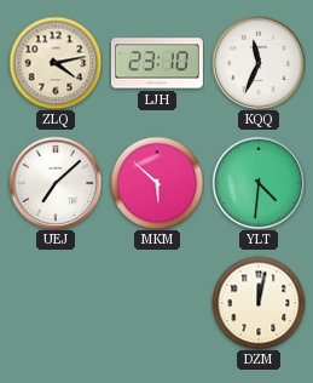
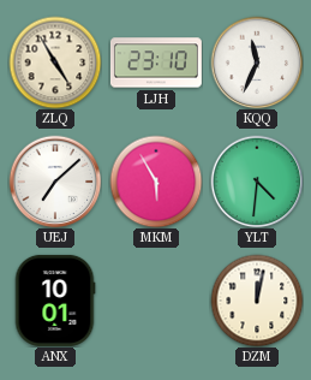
ZLQ: 4:13 -> 4:55
MKM: 5:52 -> 5:55
ANX: none -> 10:01
